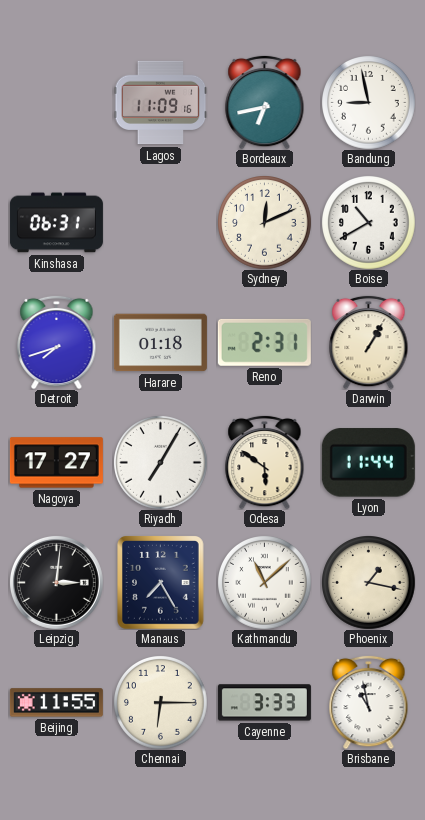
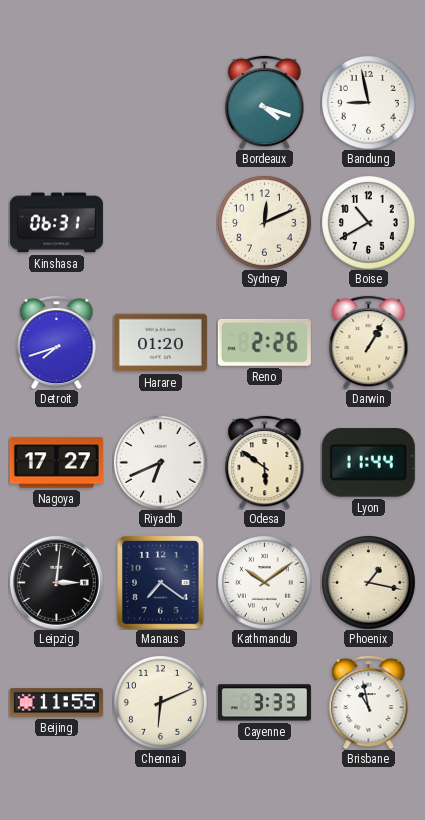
Lagos: 11:09 -> none
Bordeaux: 6:43 -> 4:18
Harare: 01:18 -> 01:20
Reno: 2:31 -> 2:26
Riyadh: 7:05 -> 6:41
Manaus: 7:25 -> 7:21
Kathmandu: 11:08 -> 10:09
Chennai: 6:15 -> 6:11
